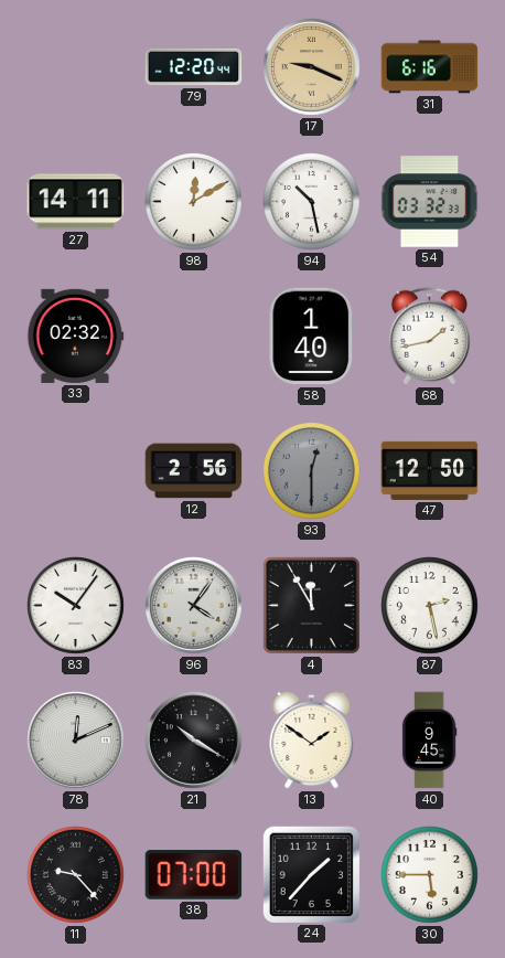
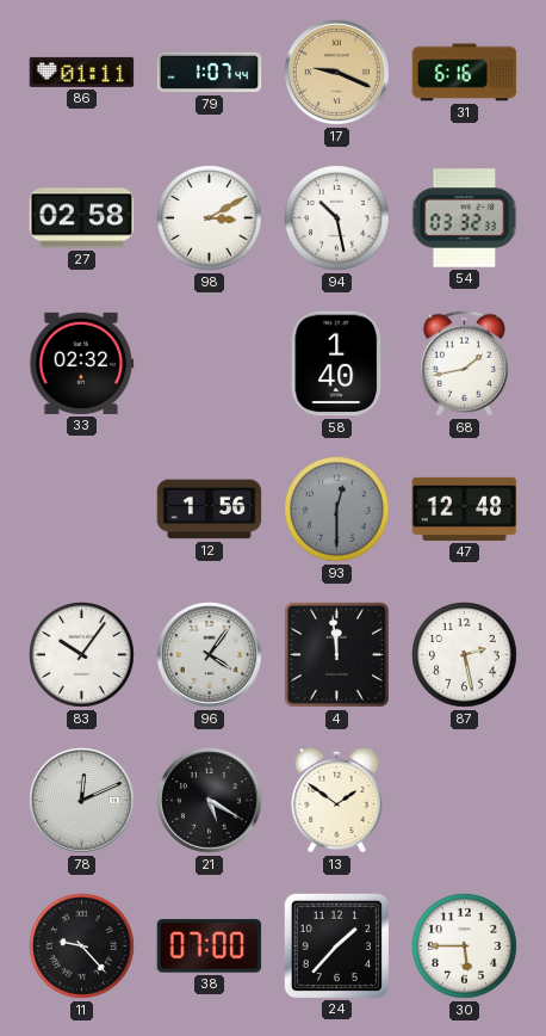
86: none -> 01:11
79: 12:20 -> 1:07
27: 14:11 -> 02:58
98: 12:10 -> 3:10
12: 2:56 -> 1:56
47: 12:50 -> 12:48
4: 11:55 -> 11:59
21: 10:20 -> 5:20
40: 9:45 -> none
